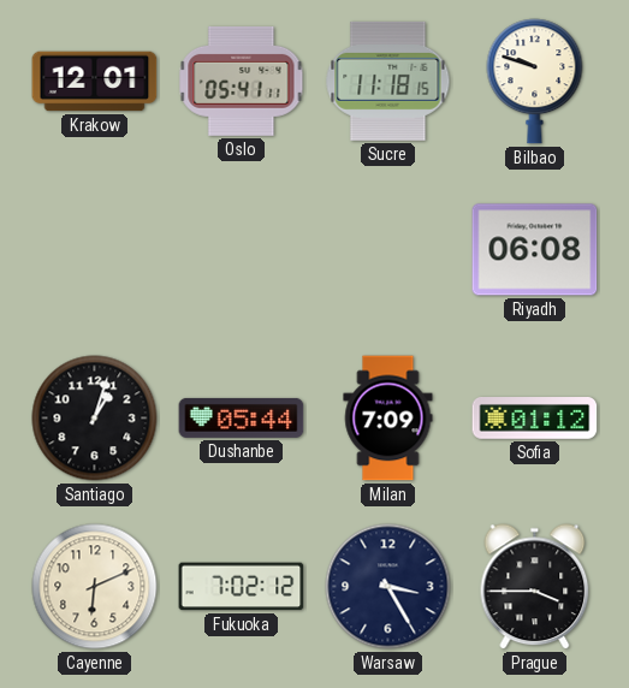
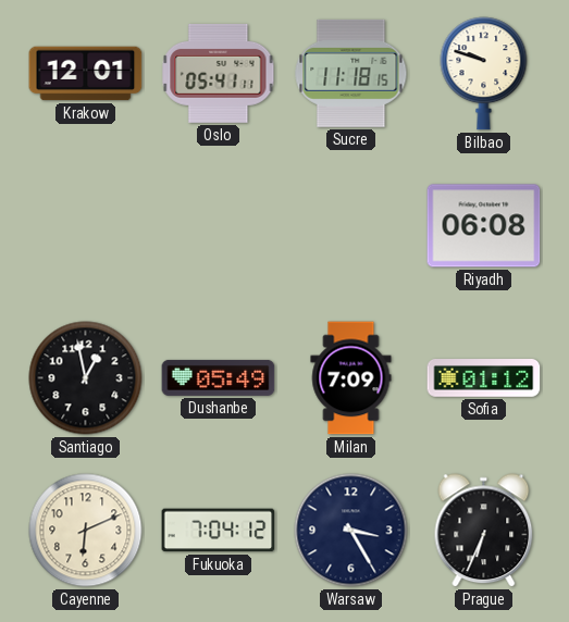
Santiago: 1:03 -> 12:58
Dushanbe: 05:44 -> 05:49
Fukuoka: 7:02 -> 7:04
Prague: 3:45 -> 6:34
